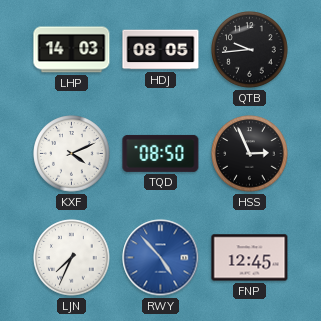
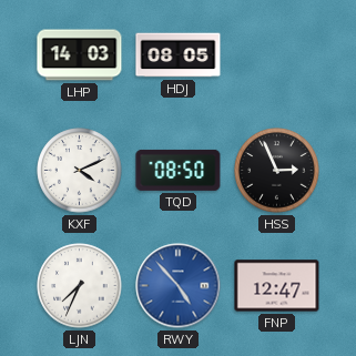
QTB: 9:44 -> none
FNP: 12:45 -> 12:47
